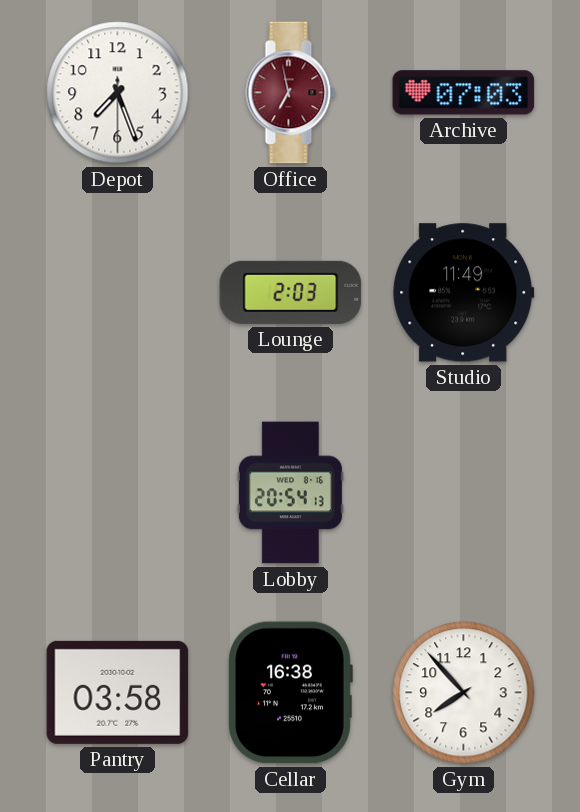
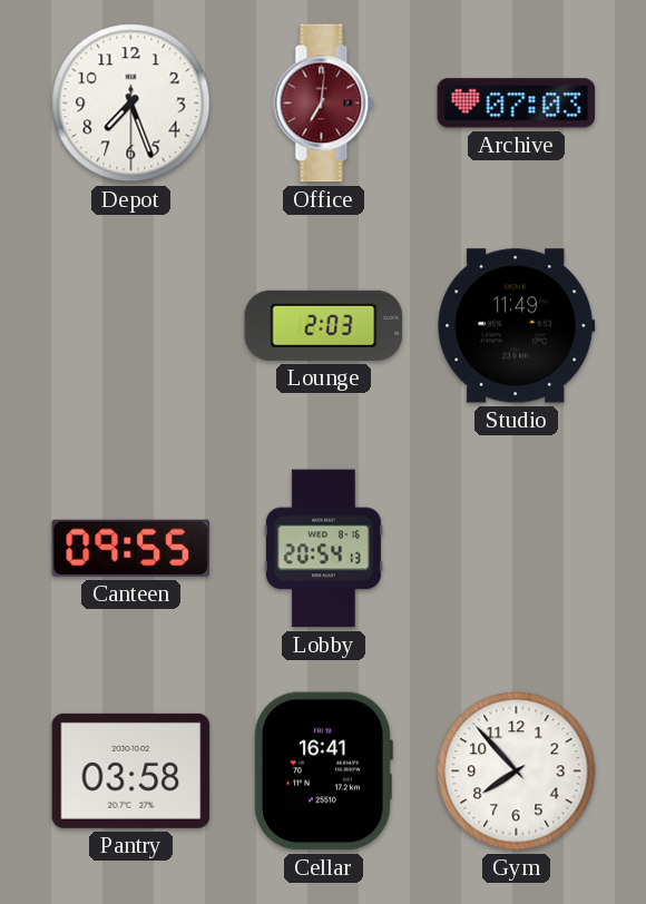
Office: 6:58 -> 7:01
Canteen: none -> 09:55
Cellar: 16:38 -> 16:41
